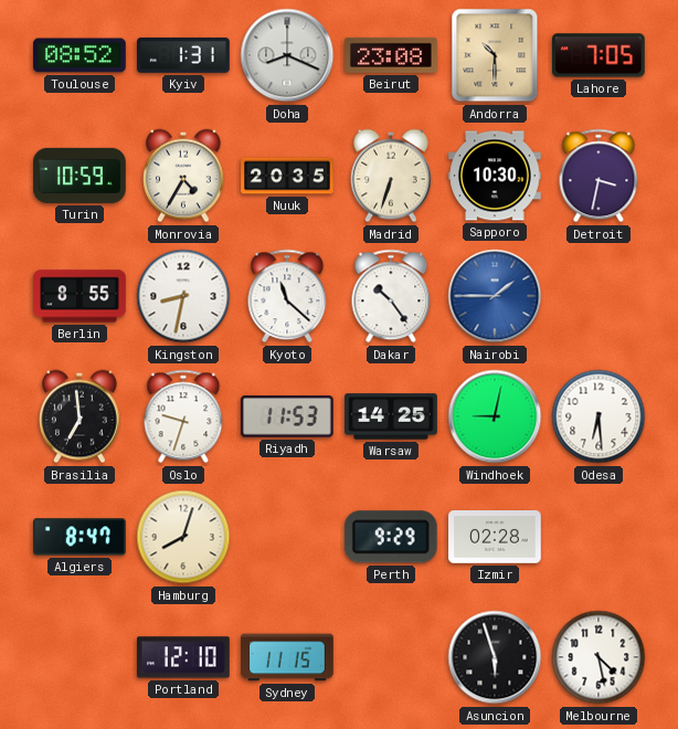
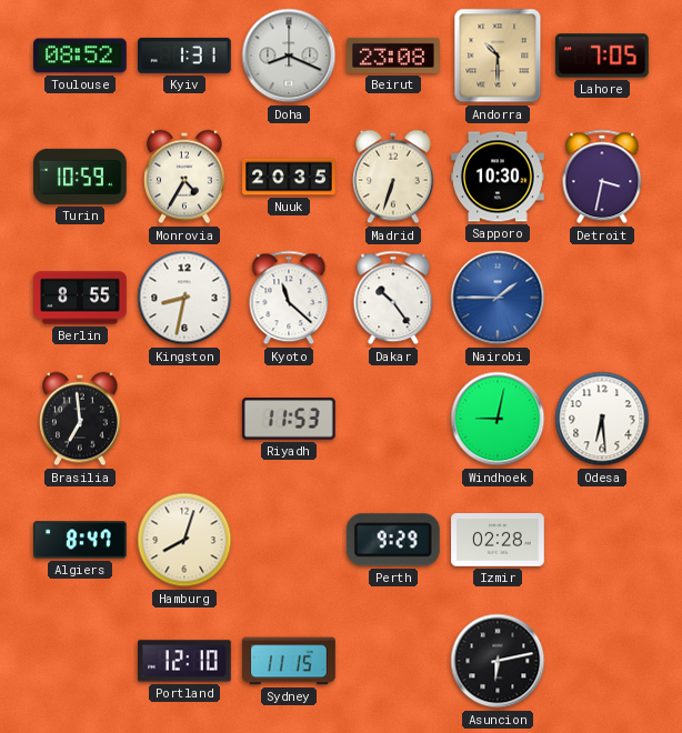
Oslo: 9:33 -> none
Warsaw: 14:25 -> none
Asuncion: 5:57 -> 6:13
Melbourne: 4:28 -> none
